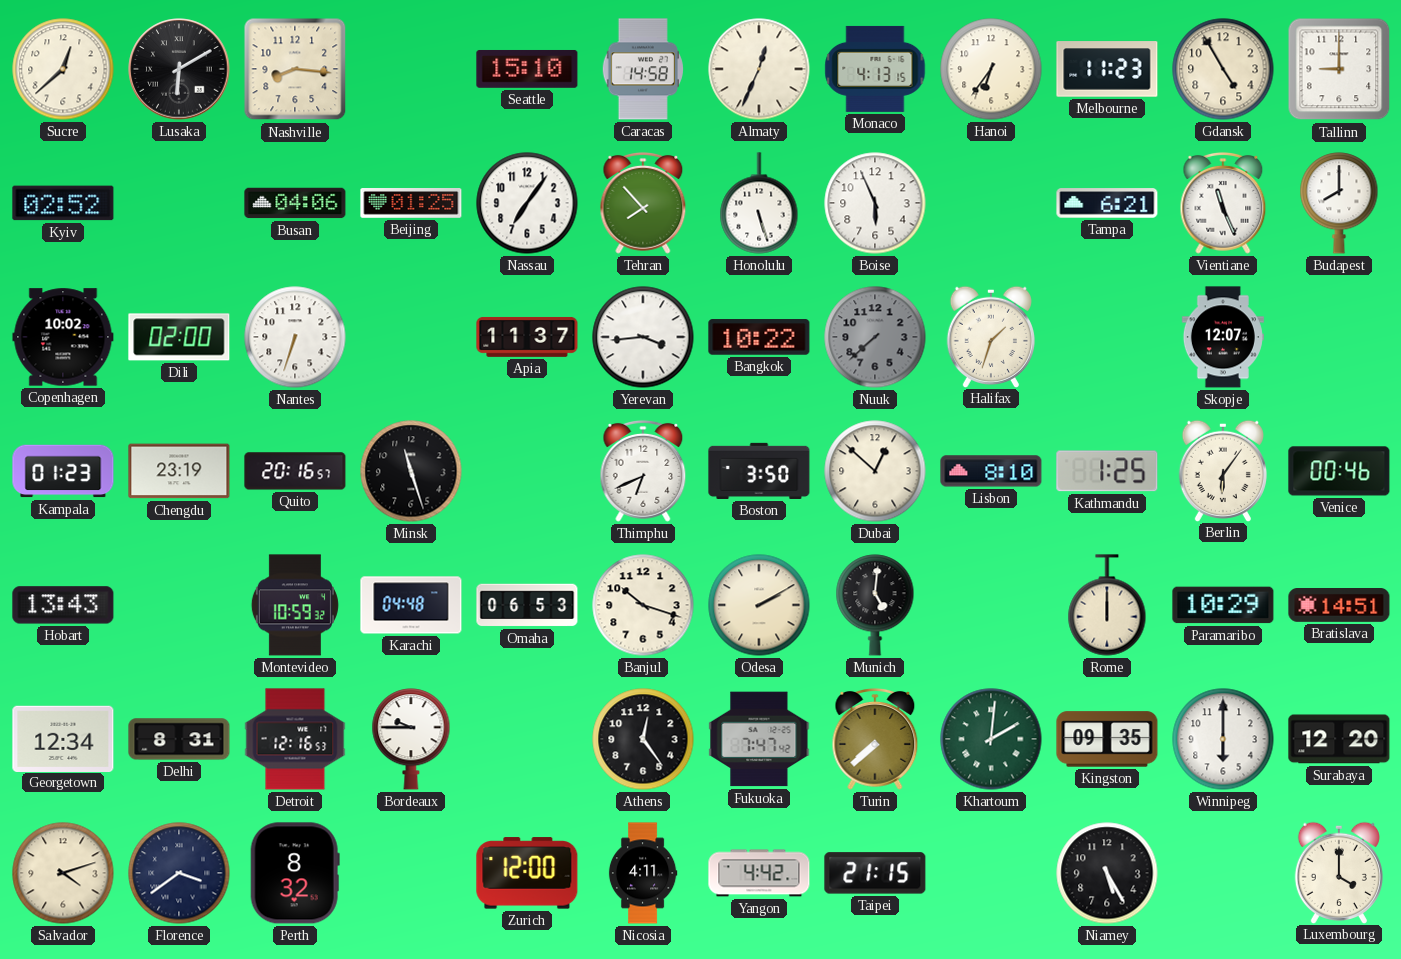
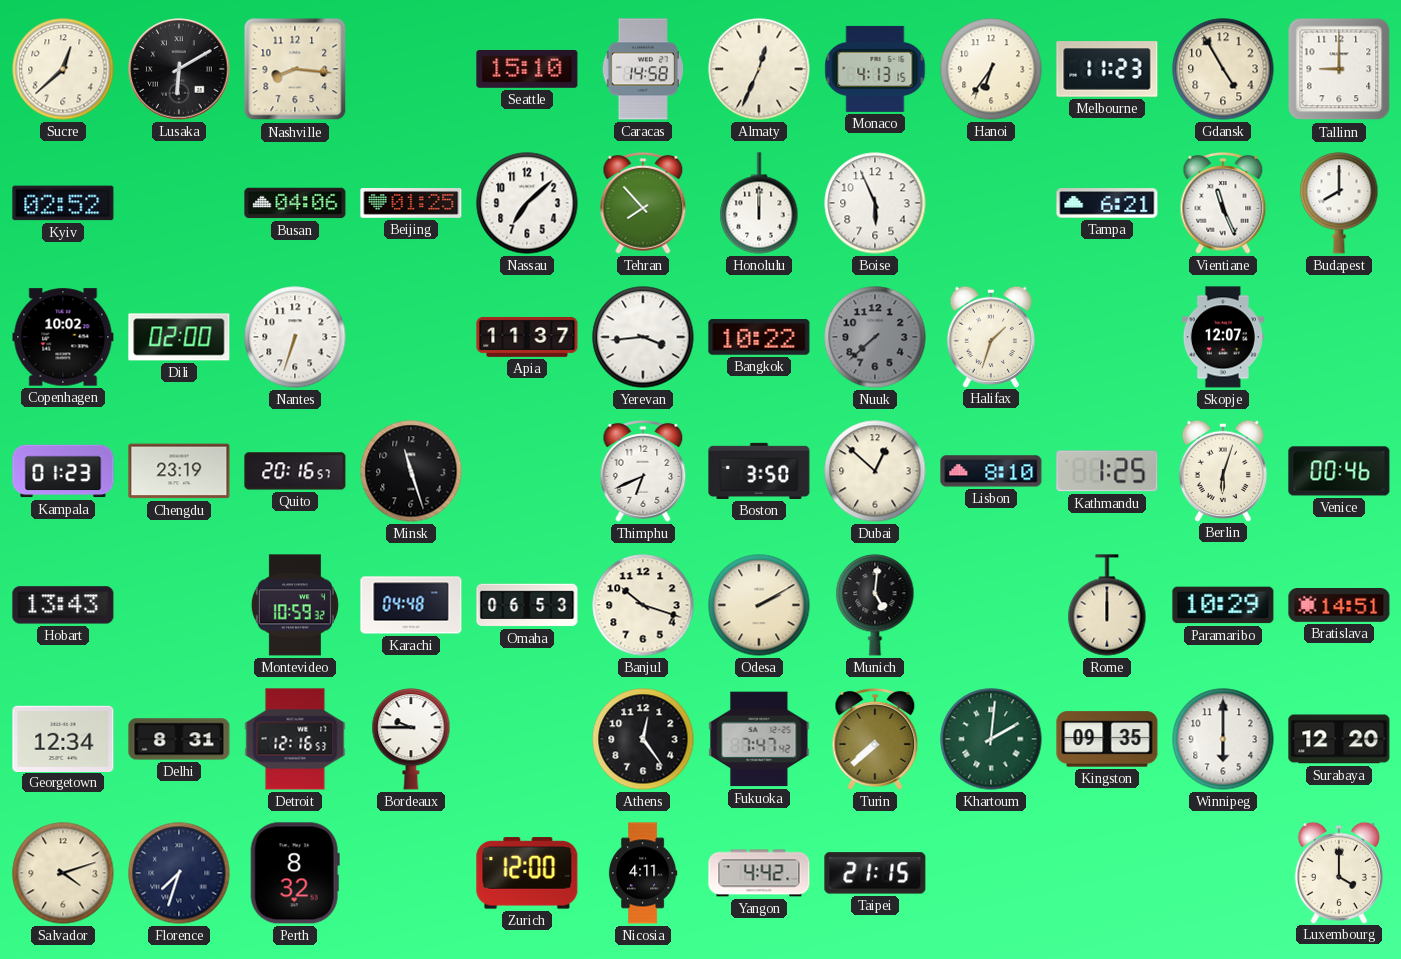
Nassau: 7:06 -> 7:08
Honolulu: 5:27 -> 12:00
Berlin: 6:06 -> 6:03
Florence: 3:39 -> 7:33
Niamey: 5:25 -> none
